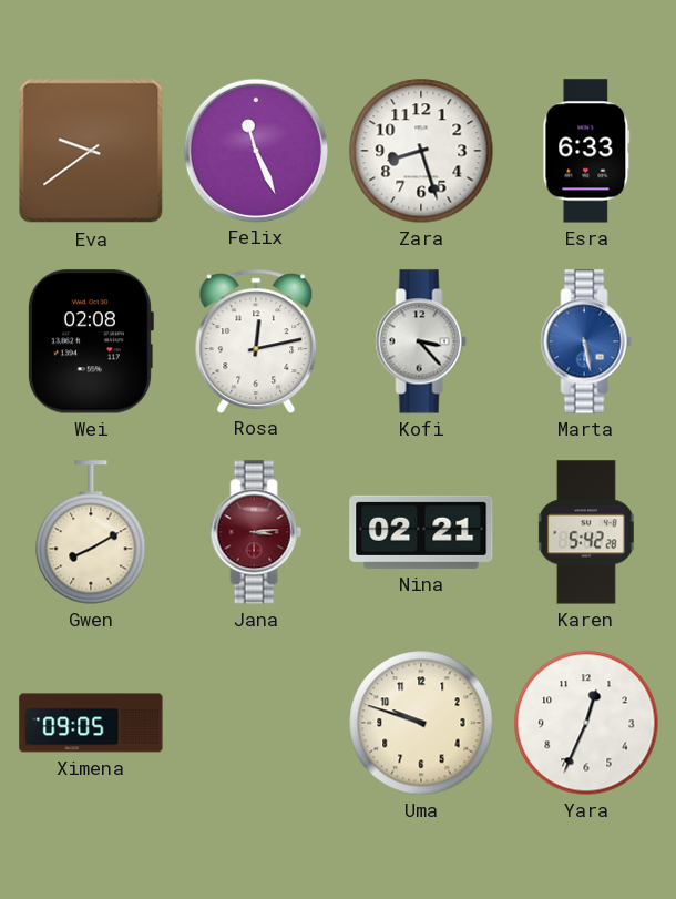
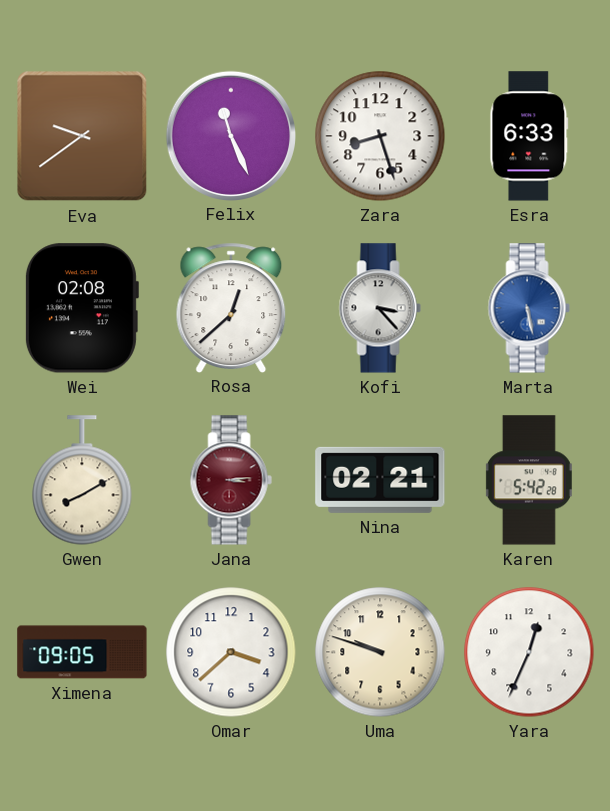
Rosa: 12:13 -> 12:38
Omar: none -> 3:38
